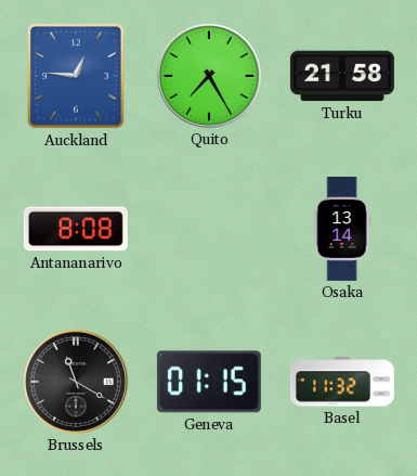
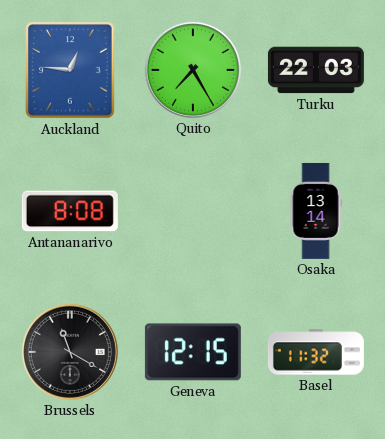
Turku: 21:58 -> 22:03
Geneva: 01:15 -> 12:15
